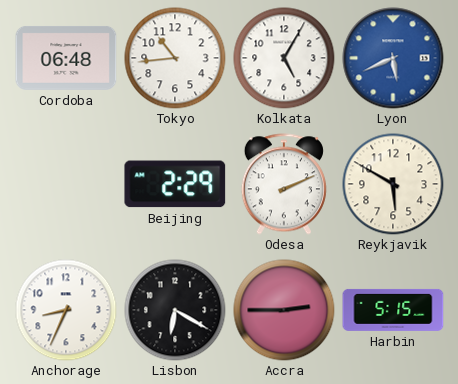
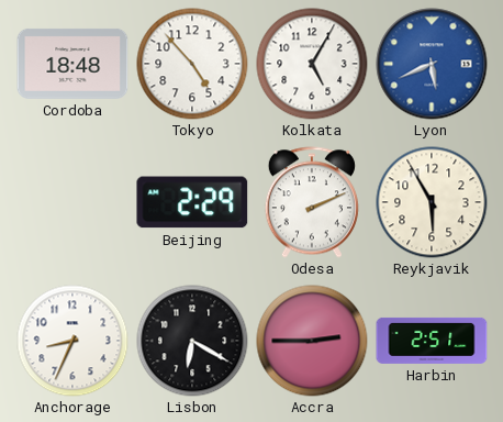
Cordoba: 06:48 -> 18:48
Tokyo: 10:44 -> 4:53
Reykjavik: 5:50 -> 5:55
Harbin: 5:15 -> 2:51
